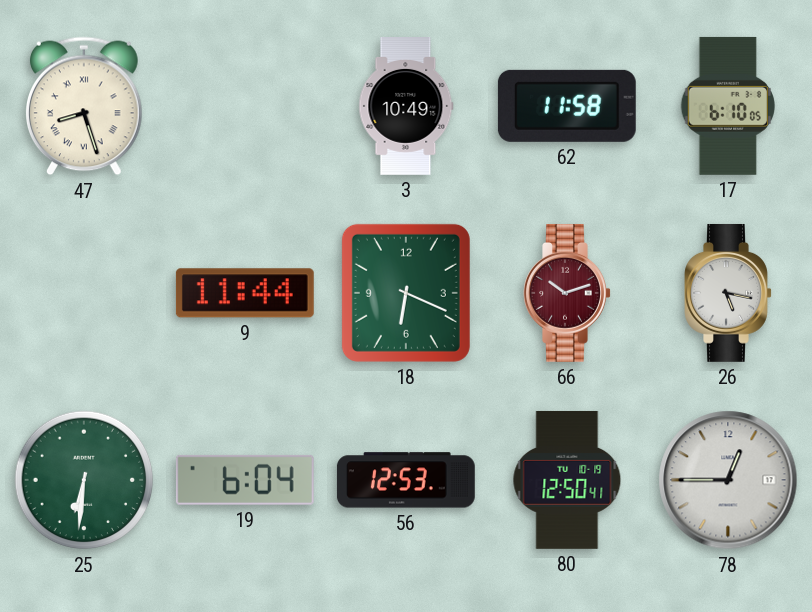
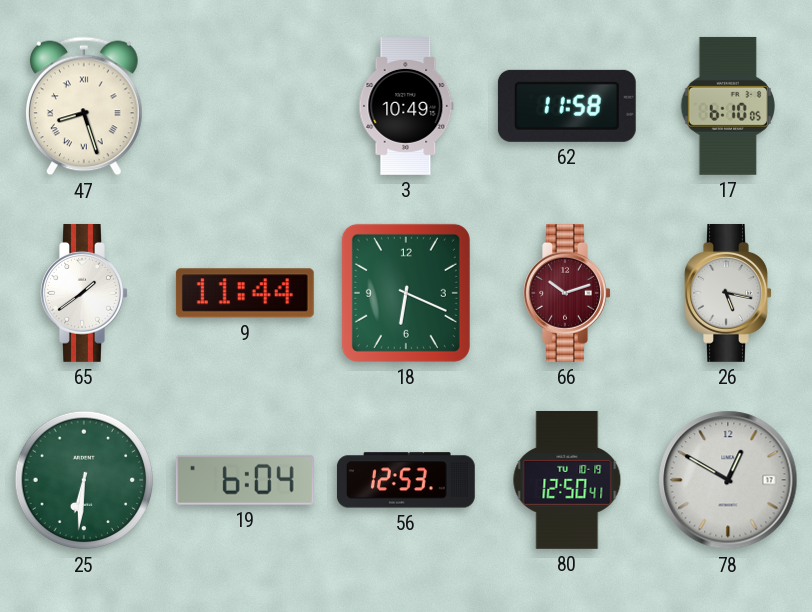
65: none -> 1:39
78: 12:45 -> 12:50
